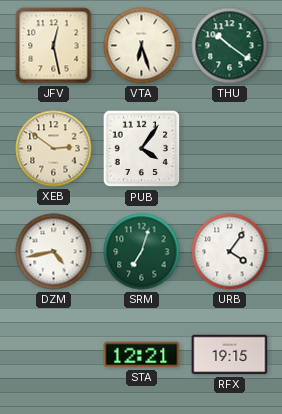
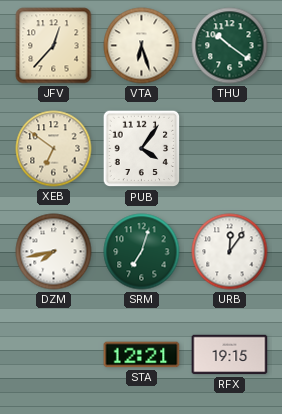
JFV: 12:28 -> 12:37
XEB: 2:51 -> 6:51
DZM: 4:43 -> 7:43
URB: 4:06 -> 12:06
